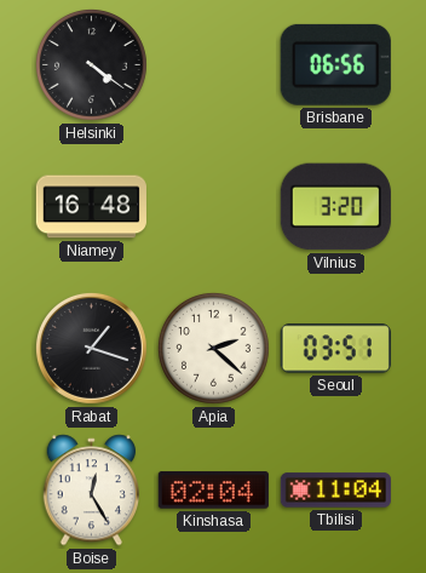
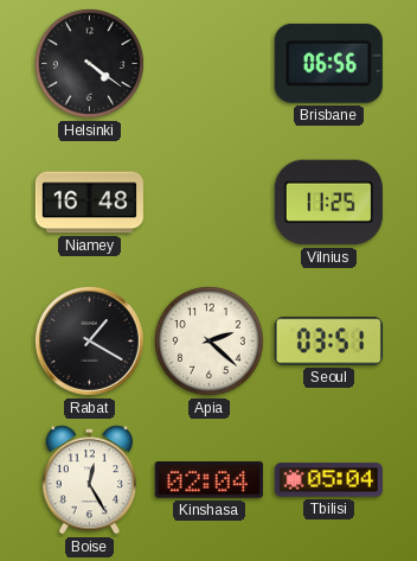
Vilnius: 3:20 -> 11:25
Rabat: 1:18 -> 1:20
Tbilisi: 11:04 -> 05:04
